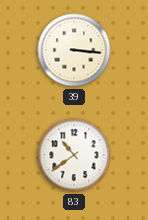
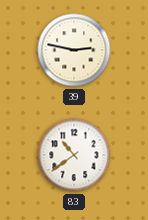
39: 3:16 -> 2:47
